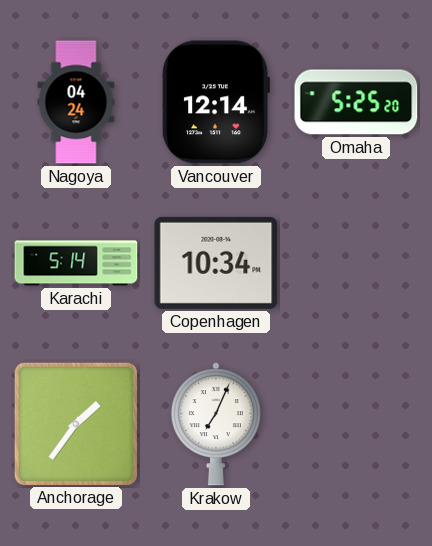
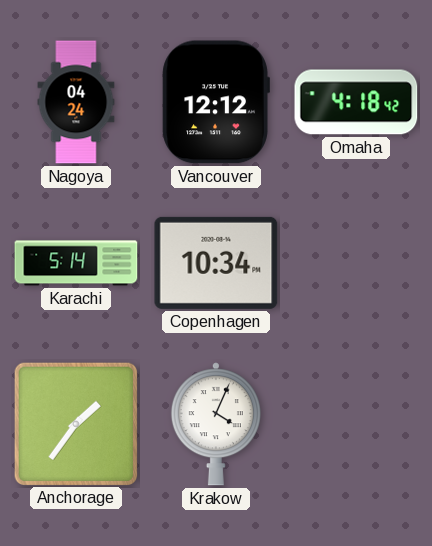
Vancouver: 12:14 -> 12:12
Omaha: 5:25 -> 4:18
Krakow: 7:04 -> 4:04
